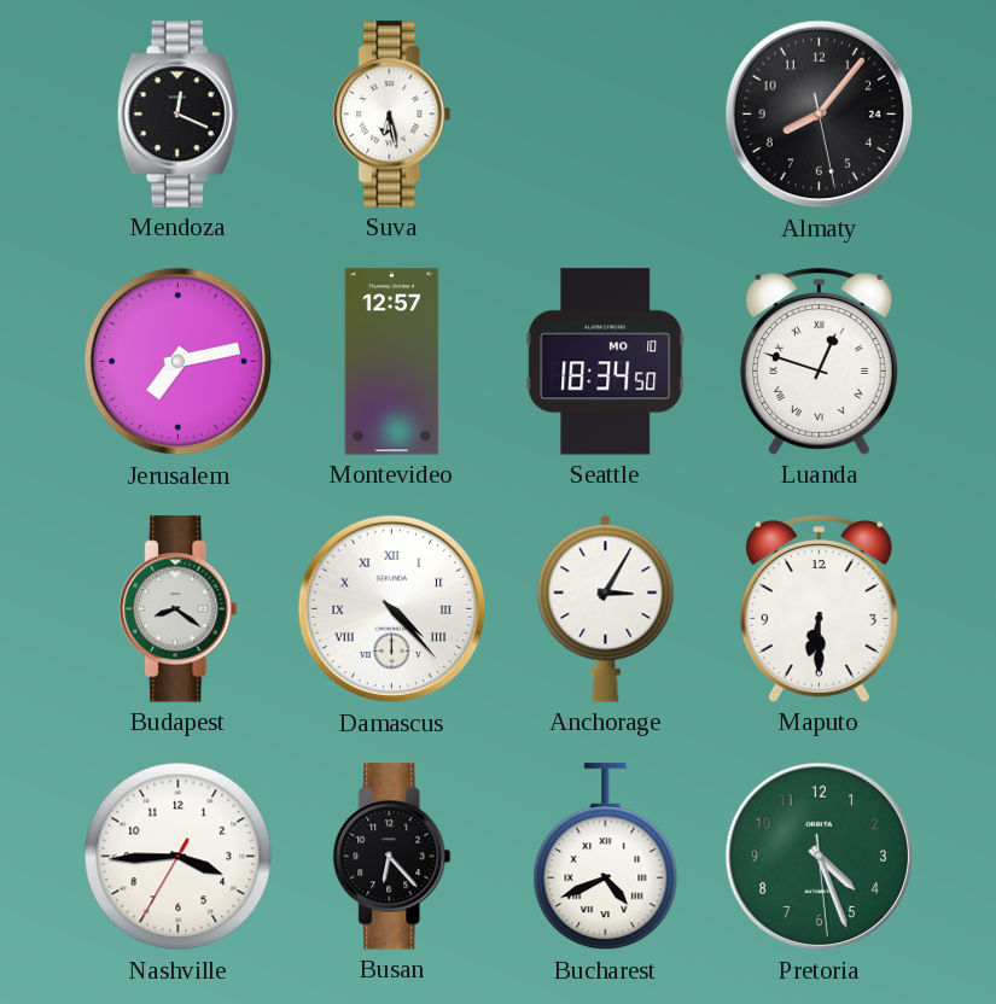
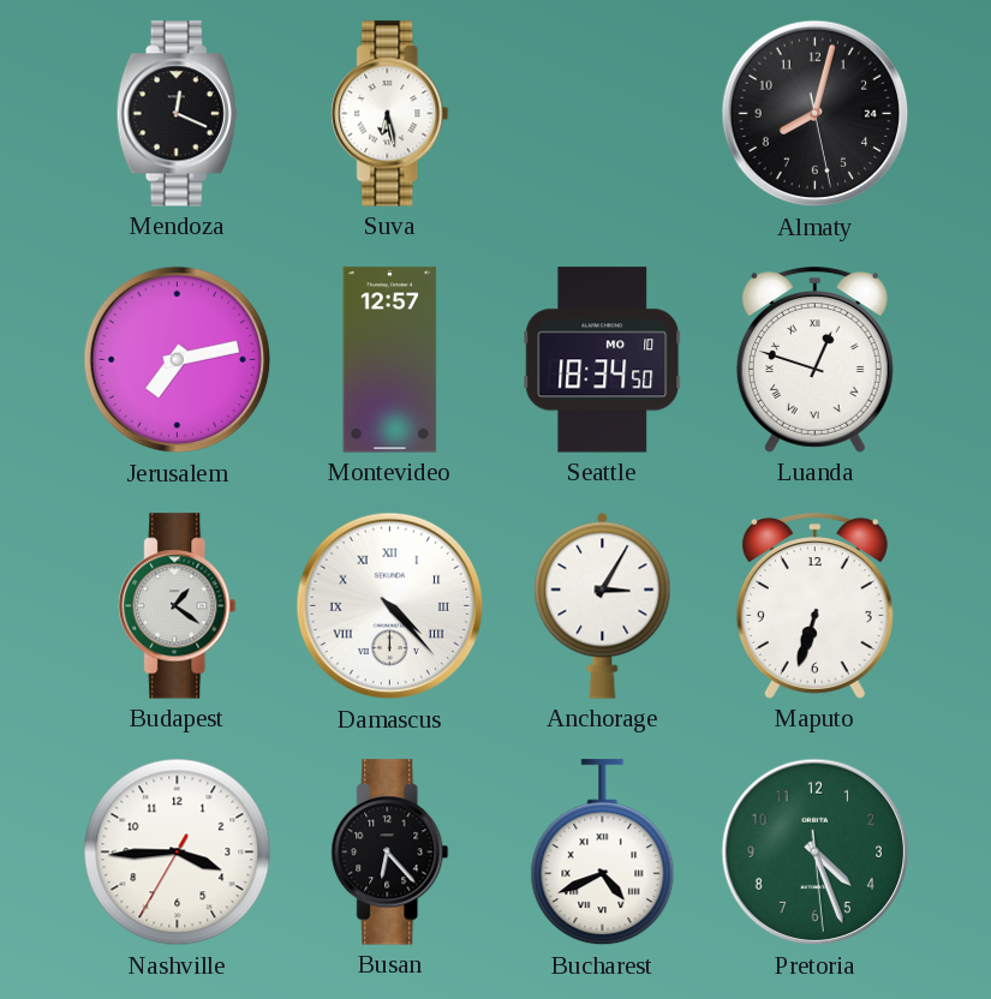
Almaty: 8:06 -> 8:02
Budapest: 8:21 -> 1:21
Maputo: 6:30 -> 6:33
